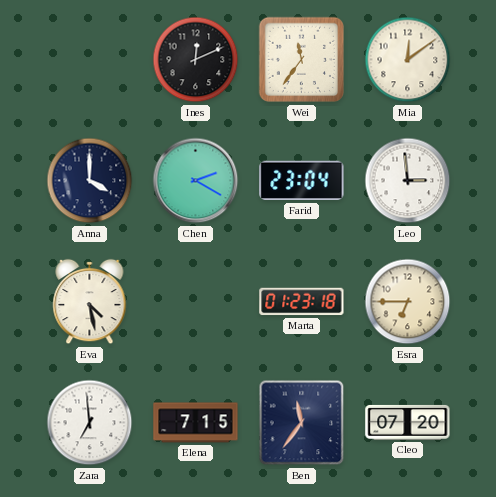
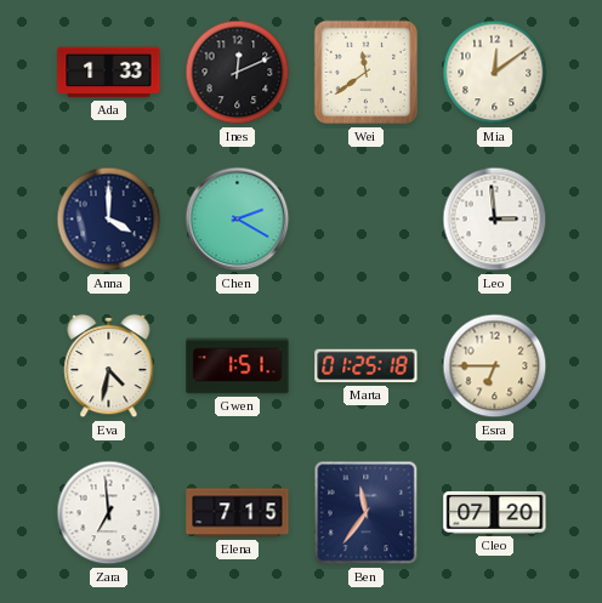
Ada: none -> 1:33
Wei: 11:36 -> 11:39
Farid: 23:04 -> none
Eva: 4:28 -> 4:32
Gwen: none -> 1:51
Marta: 01:23 -> 01:25
